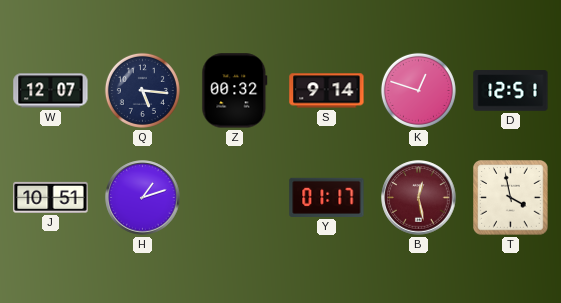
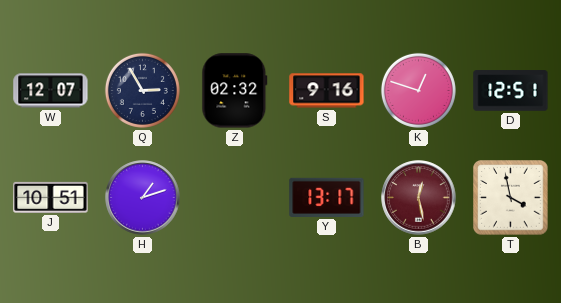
Q: 5:16 -> 2:55
Z: 00:32 -> 02:32
S: 9:14 -> 9:16
Y: 01:17 -> 13:17
